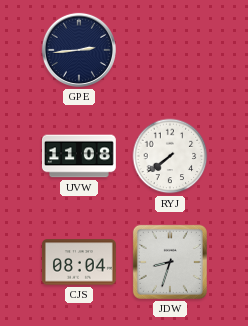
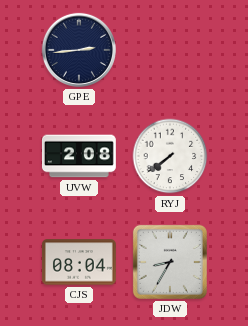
UVW: 11:08 -> 2:08
JDW: 8:33 -> 8:35
